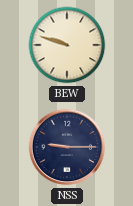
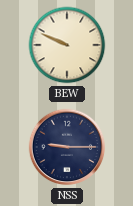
BEW: 9:48 -> 9:49
